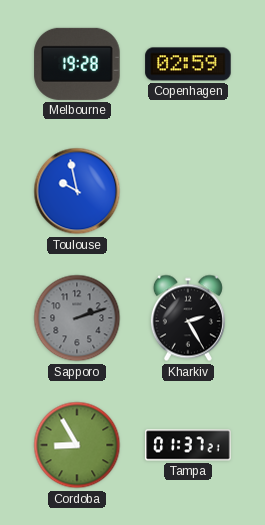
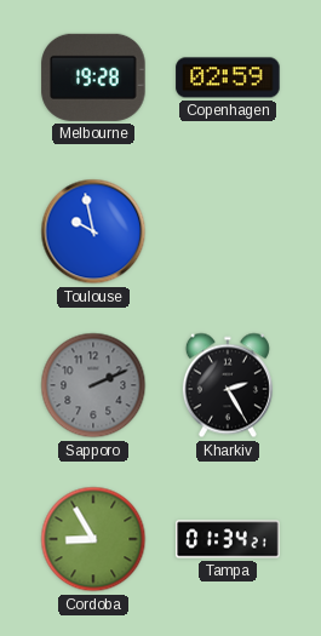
Sapporo: 2:12 -> 2:11
Tampa: 01:37 -> 01:34
